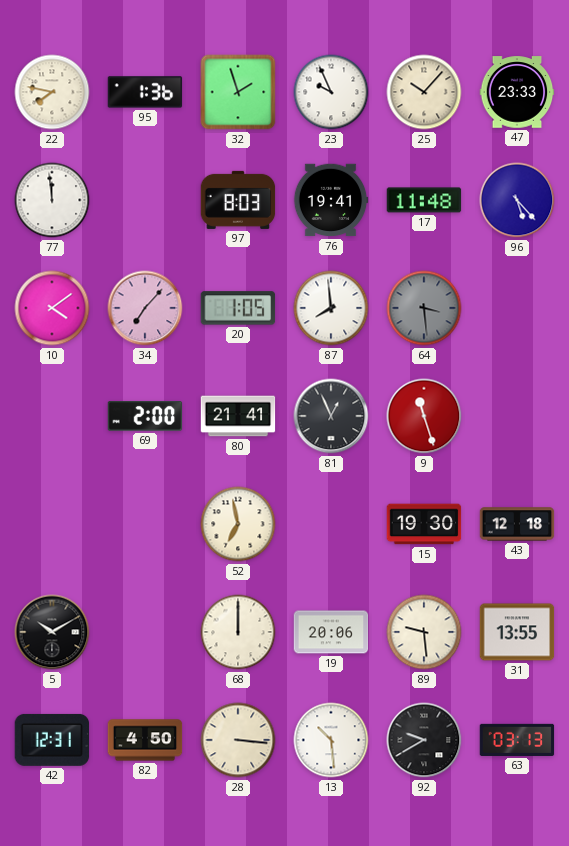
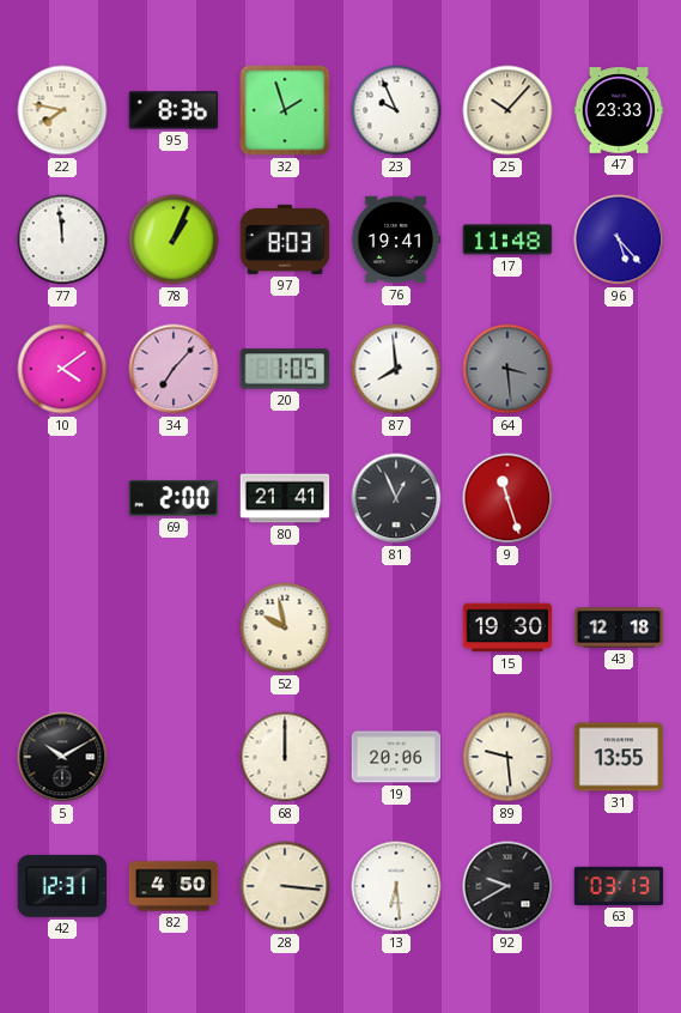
95: 1:36 -> 8:36
78: none -> 1:04
52: 6:58 -> 9:58
13: 10:29 -> 6:29
